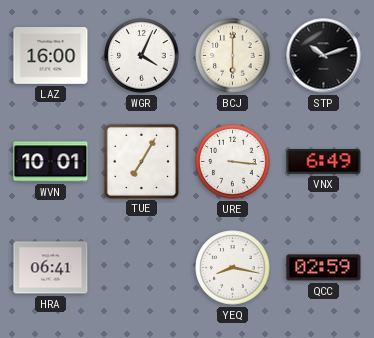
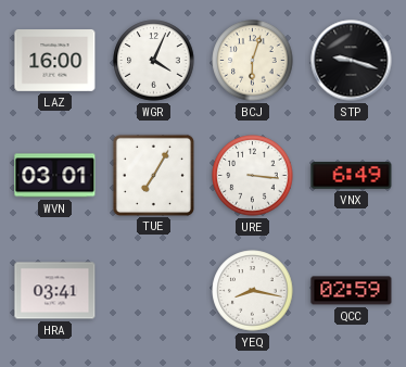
BCJ: 6:00 -> 6:03
STP: 10:12 -> 9:18
WVN: 10:01 -> 03:01
HRA: 06:41 -> 03:41
